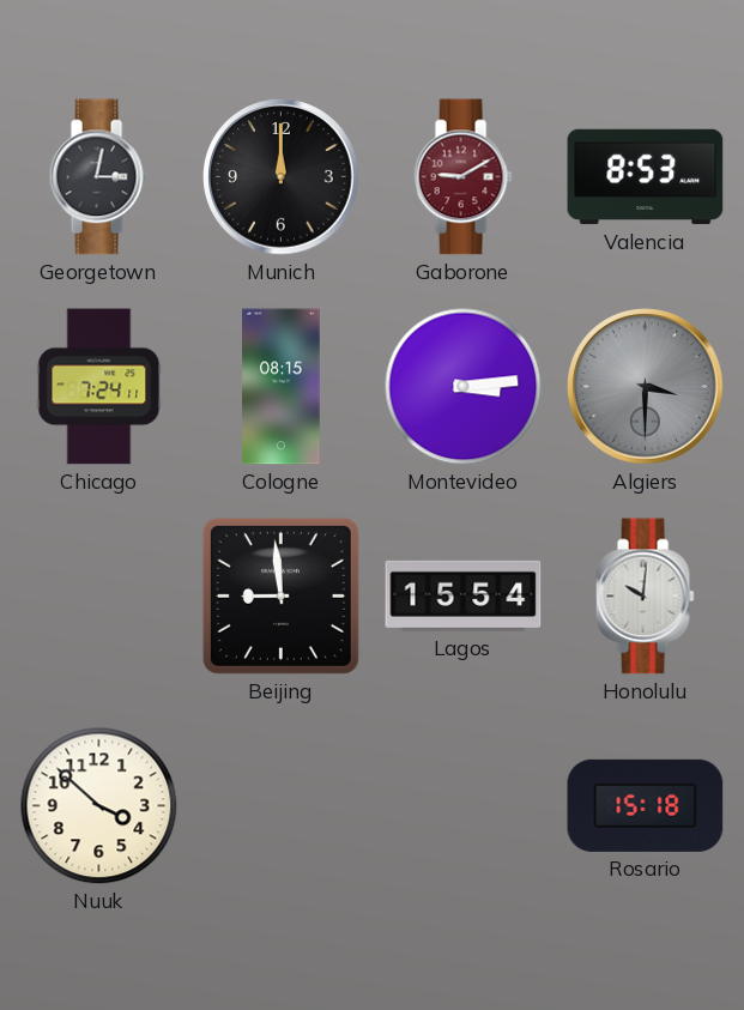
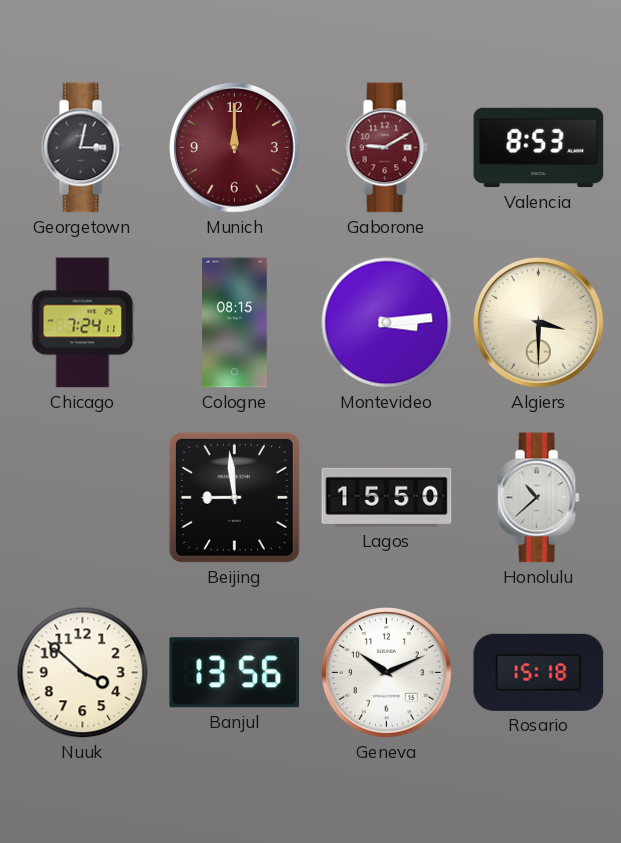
Munich dial: black -> burgundy
Algiers dial: grey -> cream
Lagos: 15:54 -> 15:50
Honolulu: 10:01 -> 10:38
Banjul: none -> 13:56
Geneva: none -> 10:11
